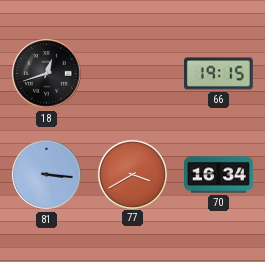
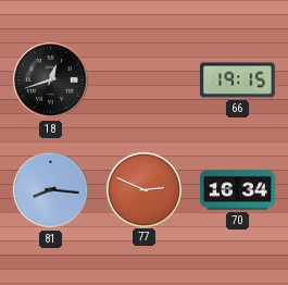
81: 3:16 -> 8:16
77: 3:40 -> 2:49
